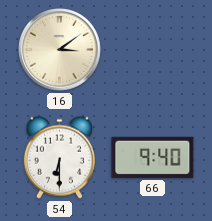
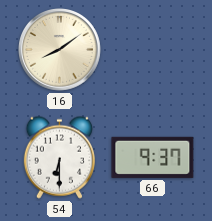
16: 3:09 -> 8:09
66: 9:40 -> 9:37
